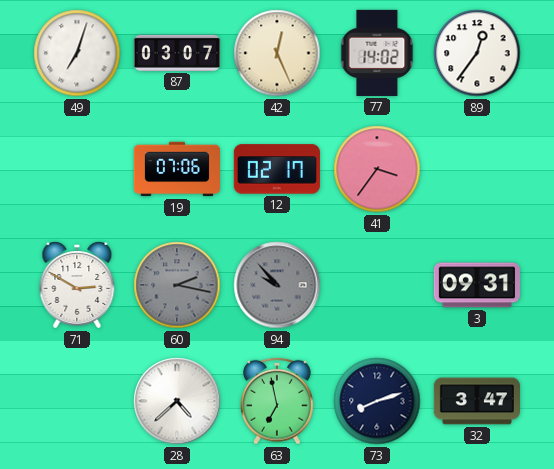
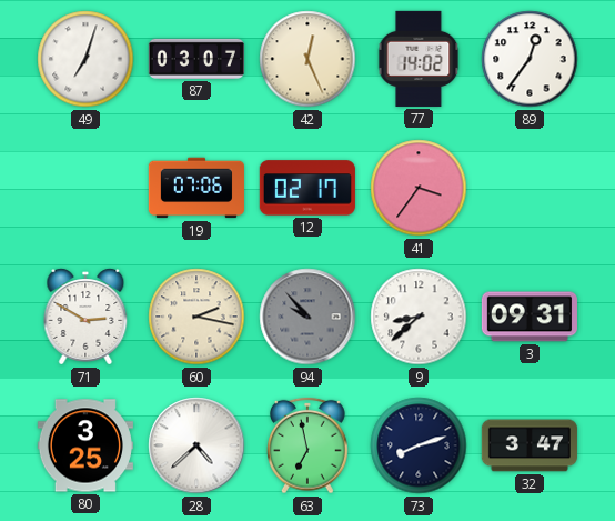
60 dial: grey -> cream
9: none -> 8:38
80: none -> 3:25
